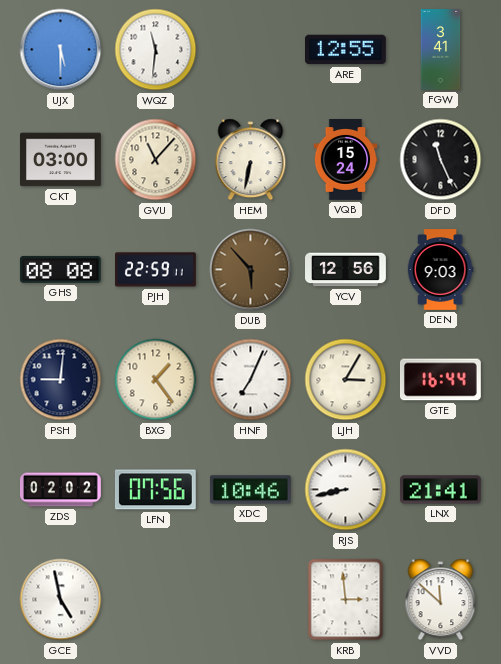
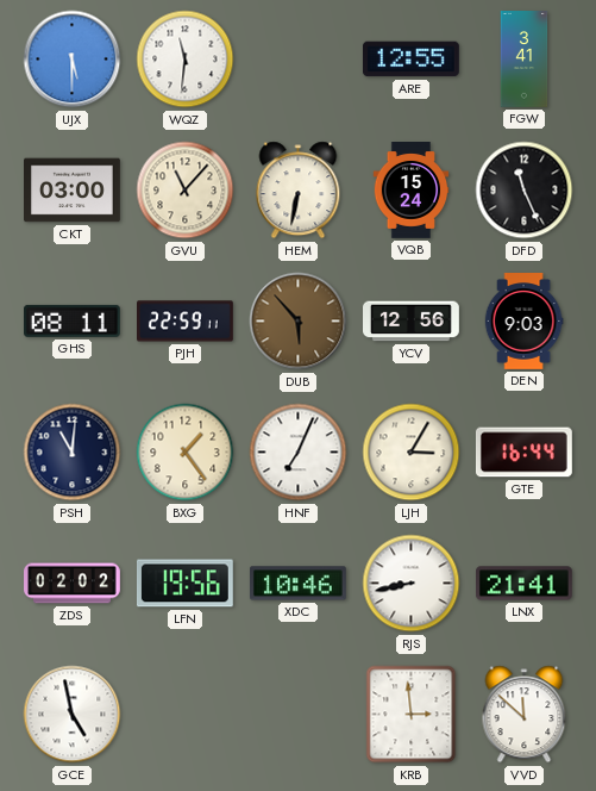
GHS: 08:08 -> 08:11
PSH: 9:01 -> 11:01
LFN: 07:56 -> 19:56
